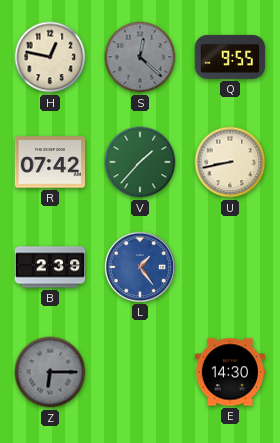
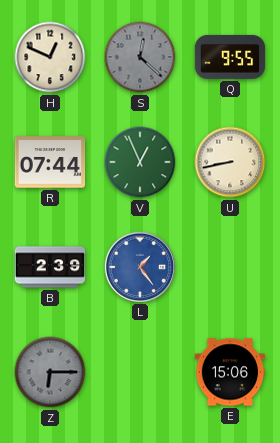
H: 12:47 -> 12:49
R: 07:42 -> 07:44
V: 1:37 -> 12:56
E: 14:30 -> 15:06
